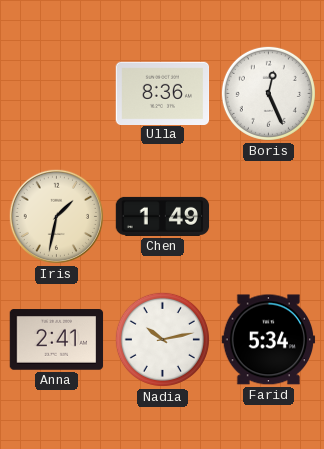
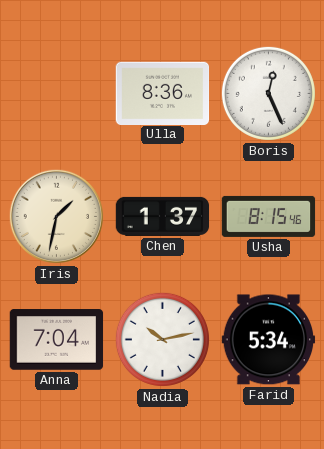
Chen: 1:49 -> 1:37
Usha: none -> 8:15
Anna: 2:41 -> 7:04
